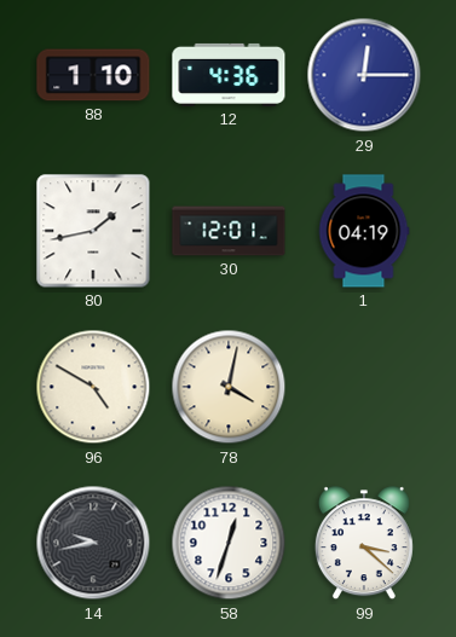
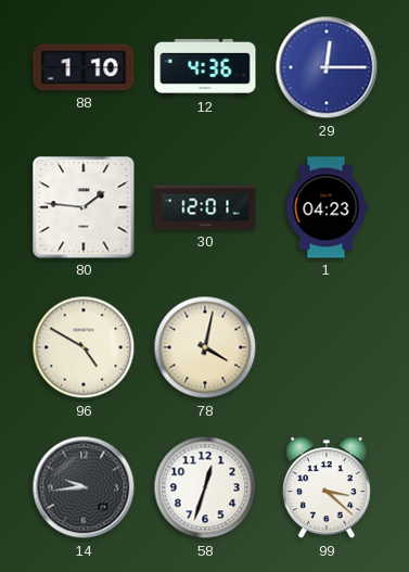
80: 1:43 -> 1:46
1: 04:19 -> 04:23
14: 9:43 -> 9:44
